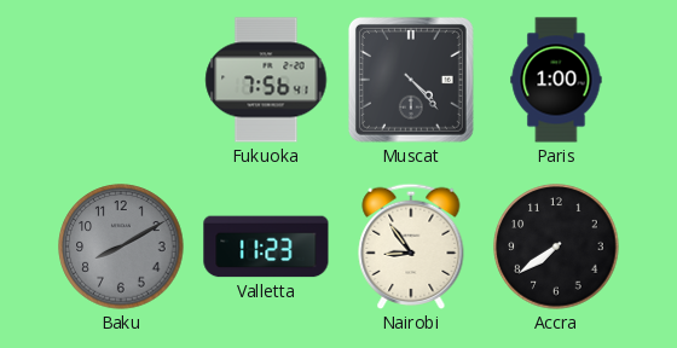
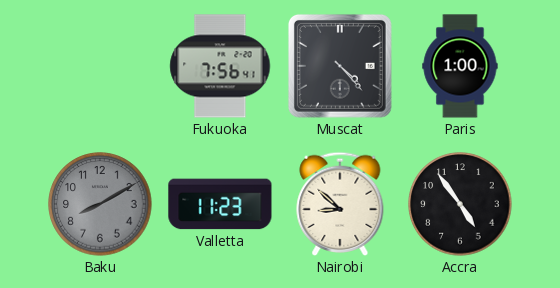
Nairobi: 8:54 -> 8:52
Accra: 7:39 -> 4:54
